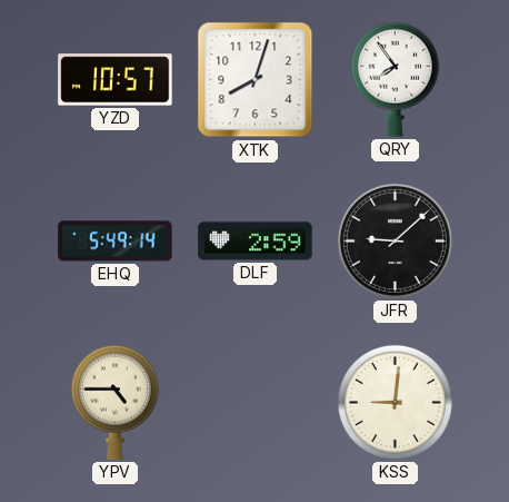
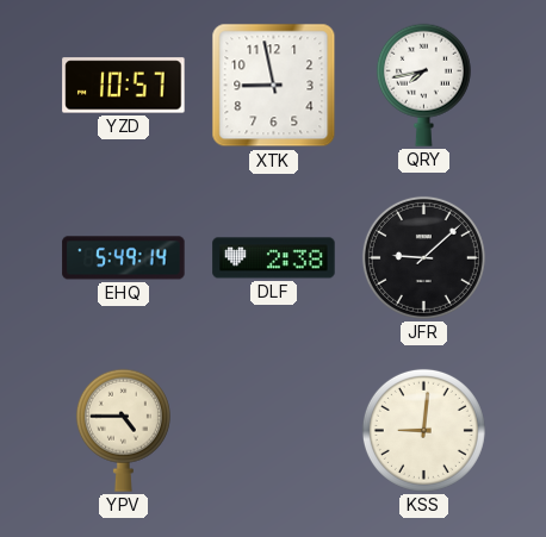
XTK: 8:03 -> 8:58
QRY: 7:54 -> 7:43
DLF: 2:59 -> 2:38
